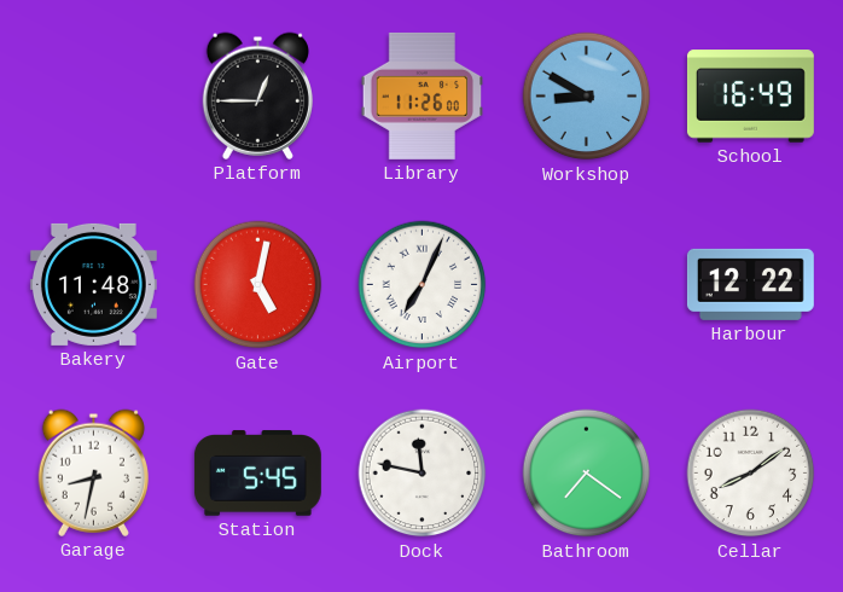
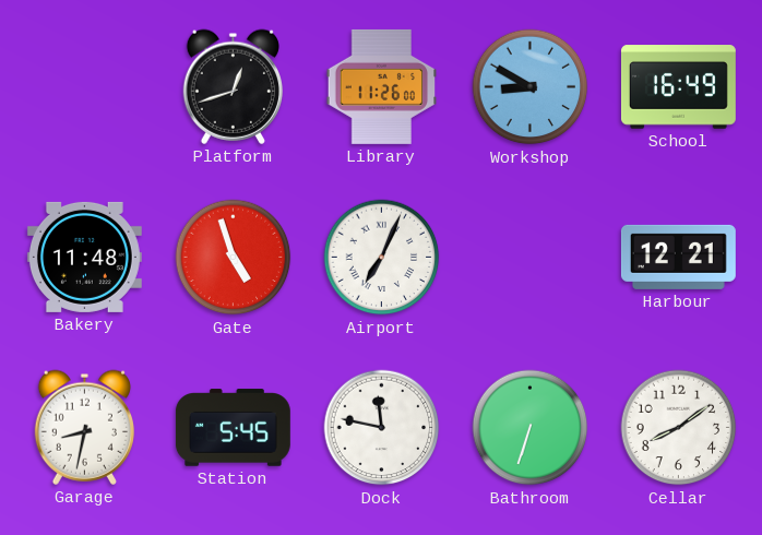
Platform: 12:45 -> 12:42
Gate: 5:02 -> 4:57
Harbour: 12:22 -> 12:21
Bathroom: 7:21 -> 6:33
